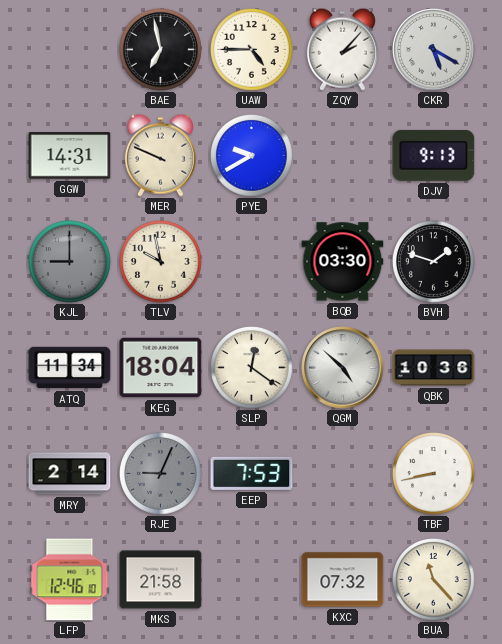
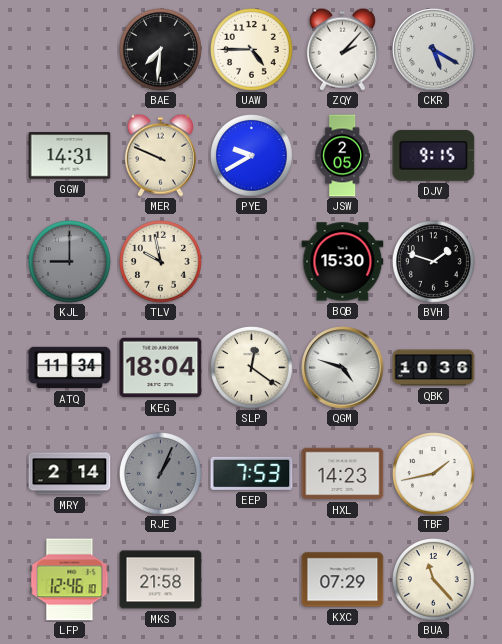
BAE: 6:58 -> 7:31
JSW: none -> 2:05
DJV: 9:13 -> 9:15
BQB: 03:30 -> 15:30
QGM: 4:52 -> 4:48
RJE: 9:04 -> 1:04
HXL: none -> 14:23
TBF: 8:43 -> 1:43
KXC: 07:32 -> 07:29
